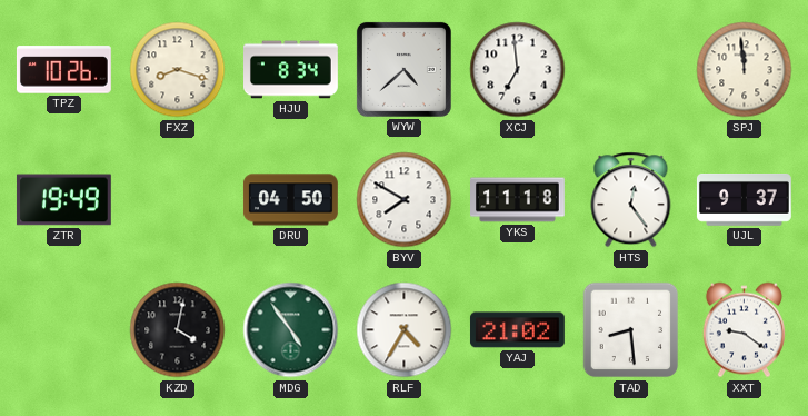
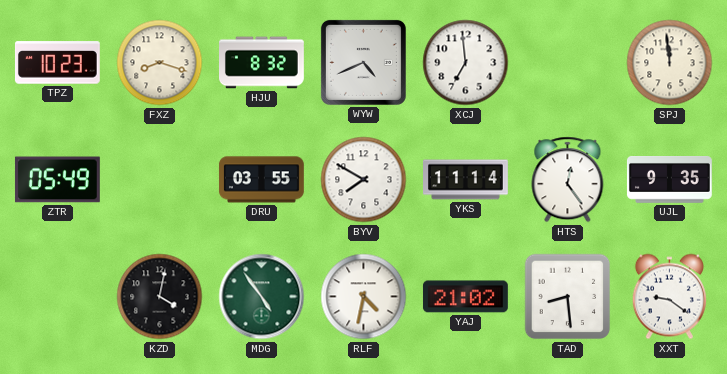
TPZ: 10:26 -> 10:23
HJU: 8:34 -> 8:32
WYW: 4:38 -> 4:41
ZTR: 19:49 -> 05:49
DRU: 04:50 -> 03:55
YKS: 11:18 -> 11:14
UJL: 9:37 -> 9:35
RLF: 4:35 -> 4:32
